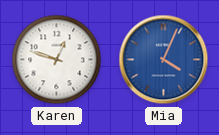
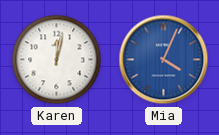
Karen: 12:48 -> 12:02
